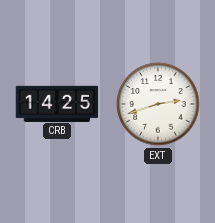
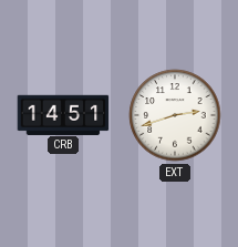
CRB: 14:25 -> 14:51
